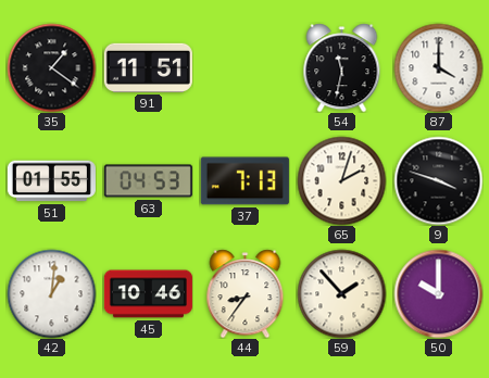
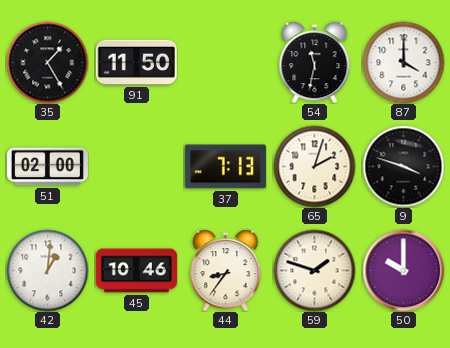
35: 1:21 -> 1:25
91: 11:51 -> 11:50
51: 01:55 -> 02:00
63: 04:53 -> none
59: 1:53 -> 1:48
